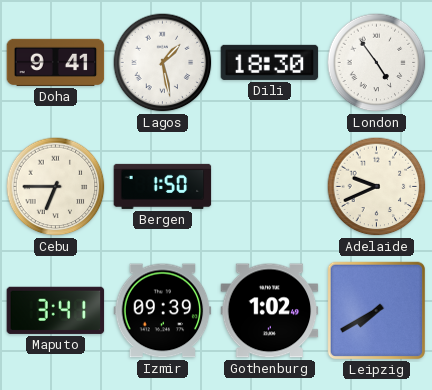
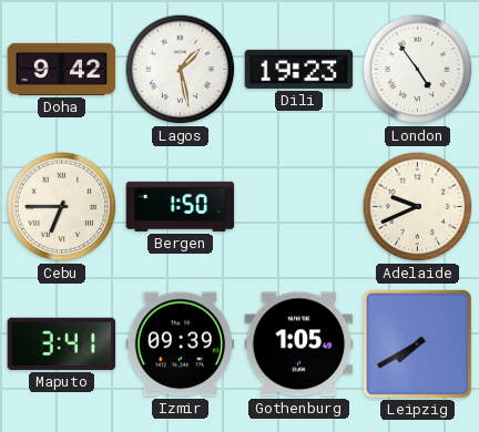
Doha: 9:41 -> 9:42
Dili: 18:30 -> 19:23
Gothenburg: 1:02 -> 1:05
